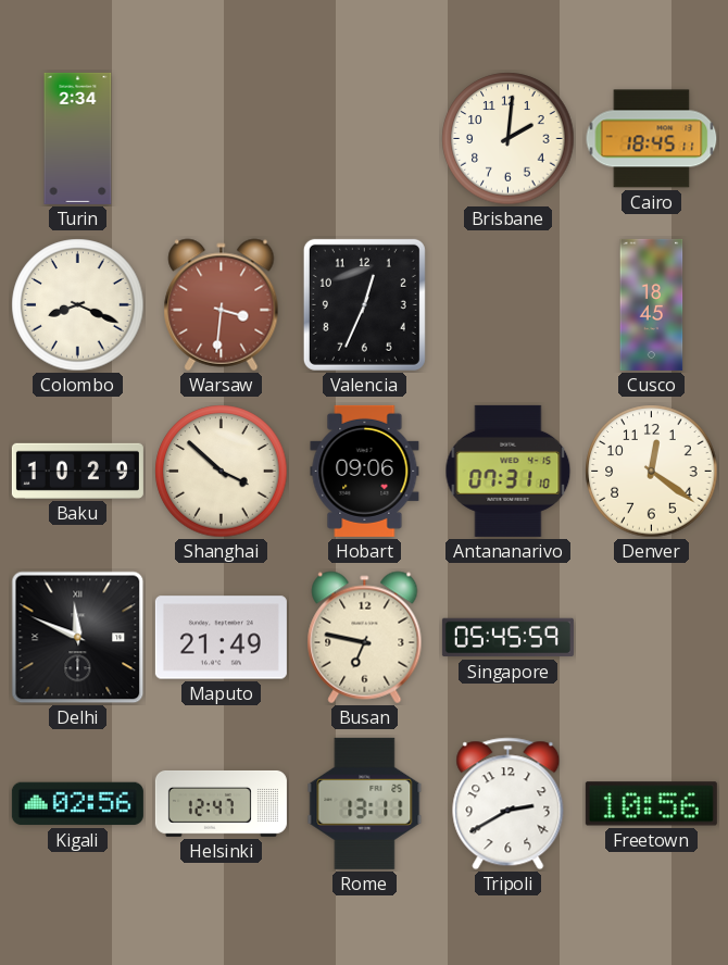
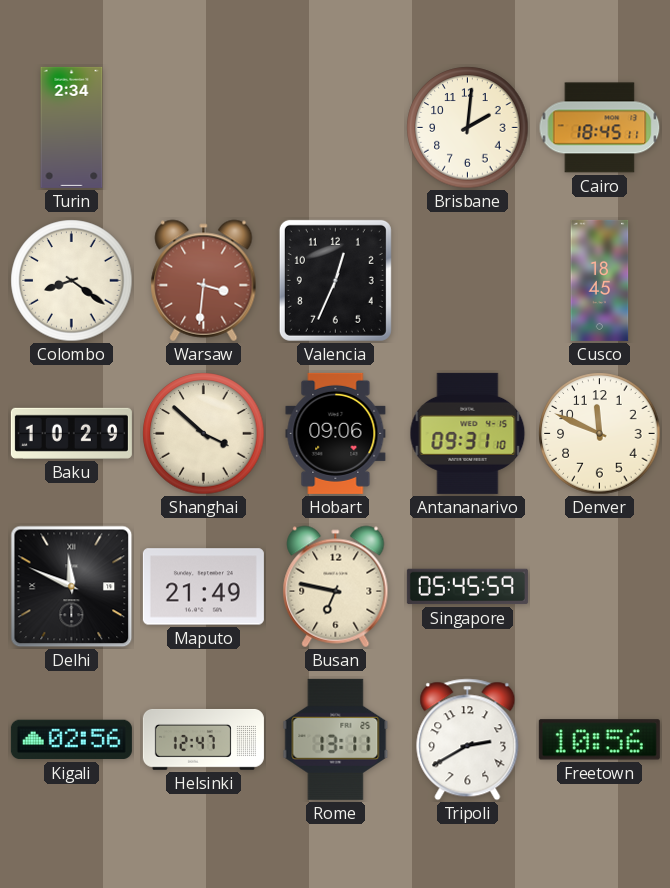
Colombo: 8:19 -> 8:21
Antananarivo: 07:31 -> 09:31
Denver: 12:21 -> 11:49
